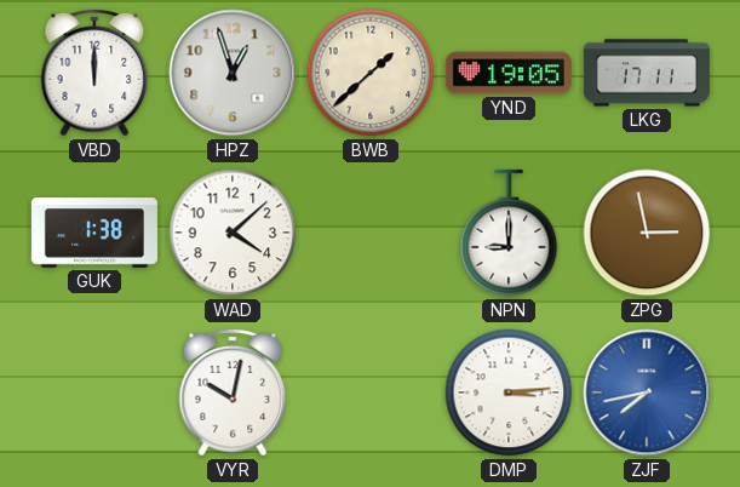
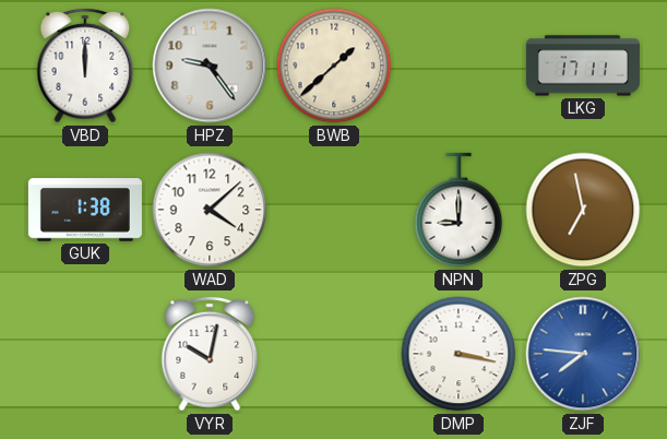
HPZ: 12:57 -> 9:24
YND: 19:05 -> none
ZPG: 2:58 -> 6:58
DMP: 3:14 -> 3:17
ZJF: 7:43 -> 7:46
